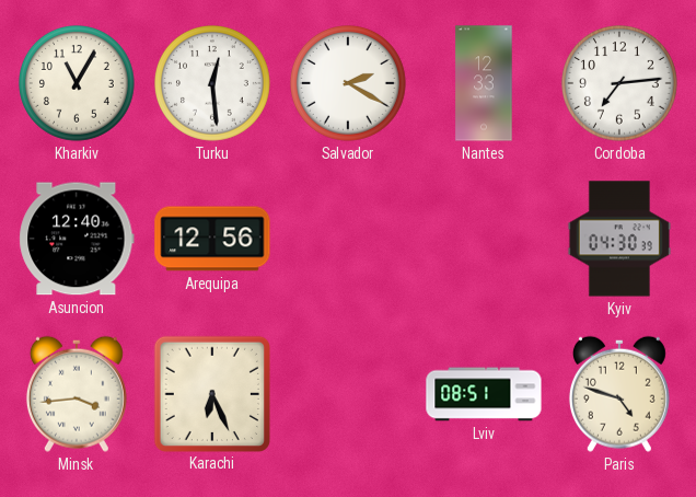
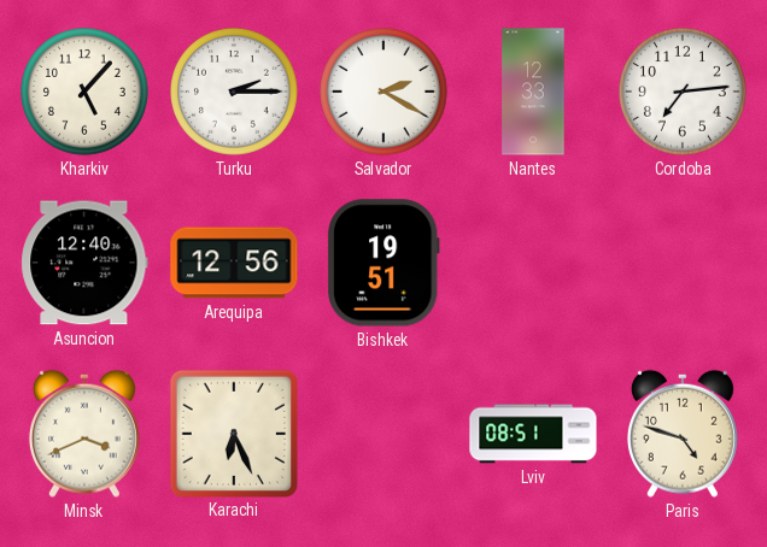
Kharkiv: 11:05 -> 5:07
Turku: 12:29 -> 2:15
Bishkek: none -> 19:51
Kyiv: 04:30 -> none
Minsk: 3:44 -> 3:41
